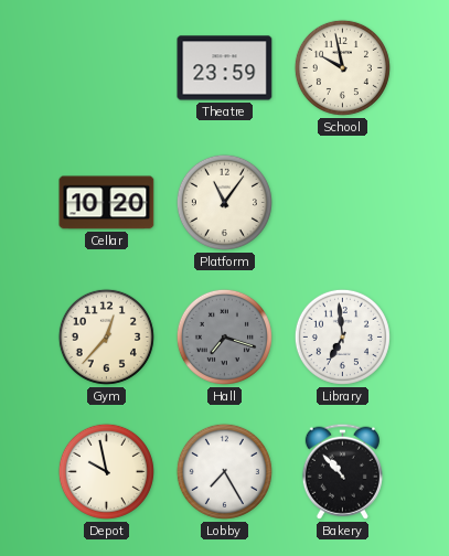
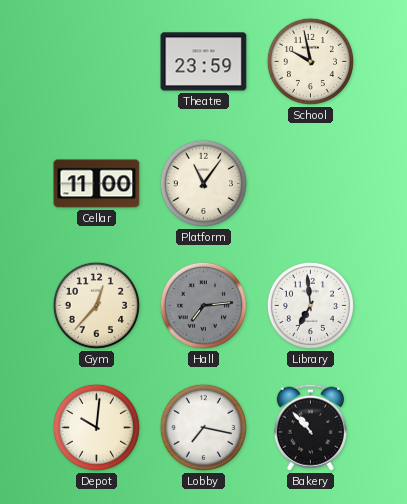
Cellar: 10:20 -> 11:00
Hall: 7:18 -> 7:14
Depot: 9:58 -> 10:01
Lobby: 7:25 -> 7:17
